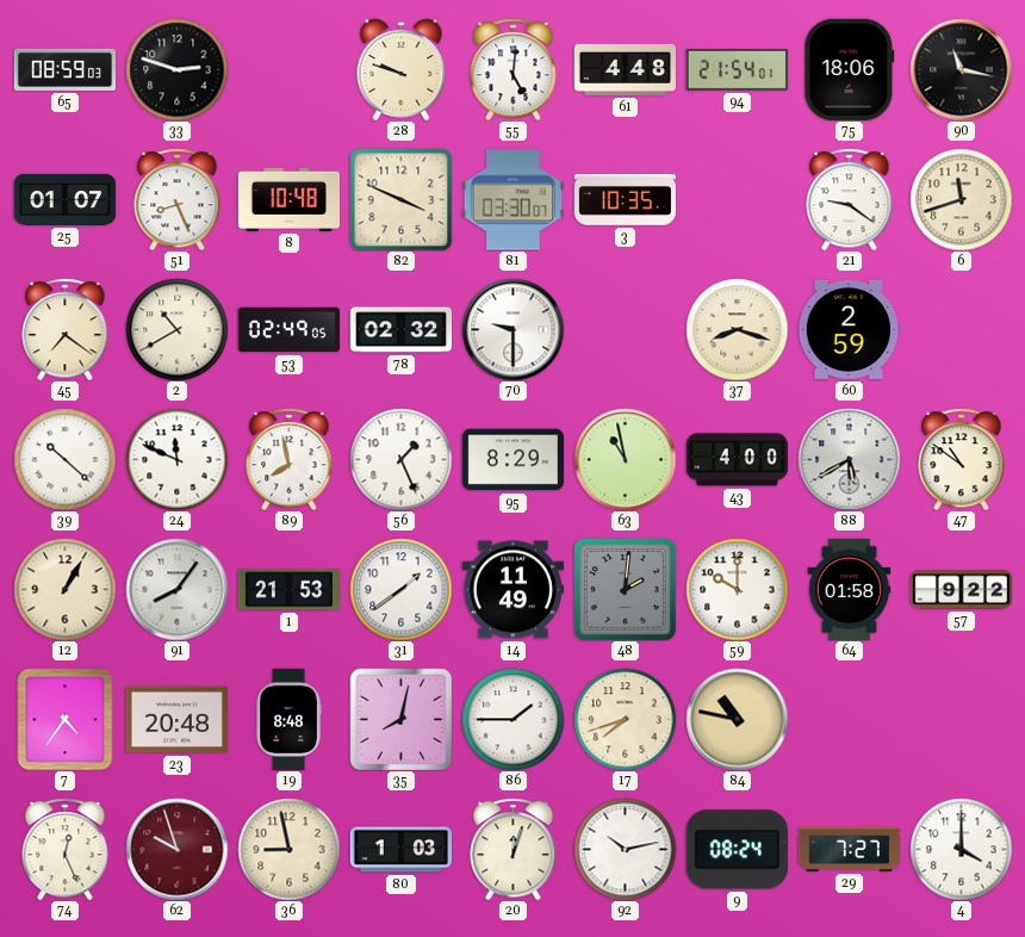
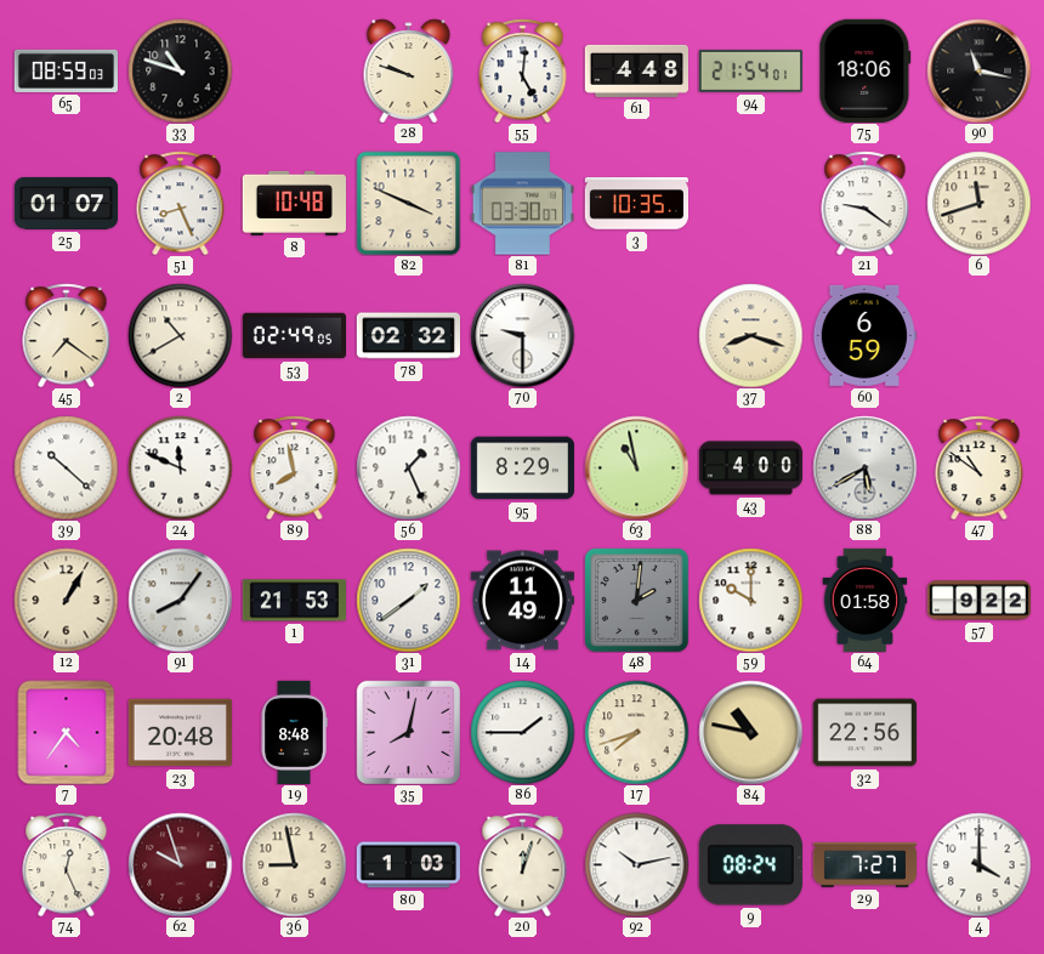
33: 2:48 -> 10:48
60: 2:59 -> 6:59
32: none -> 22:56
